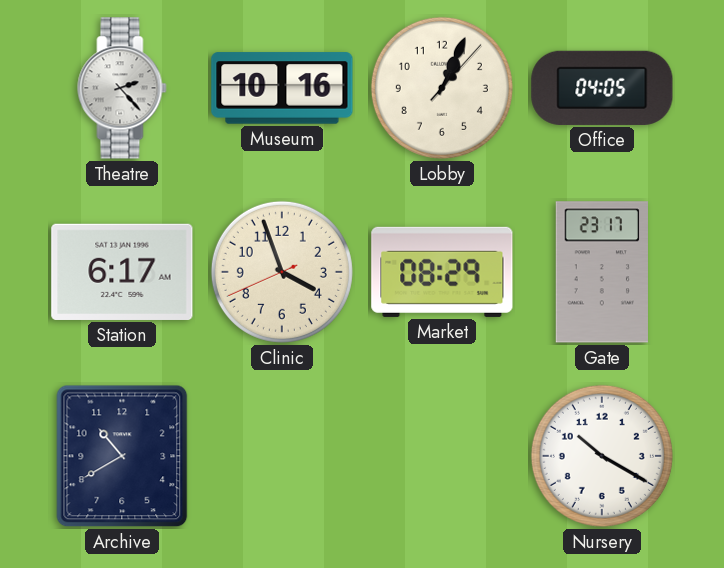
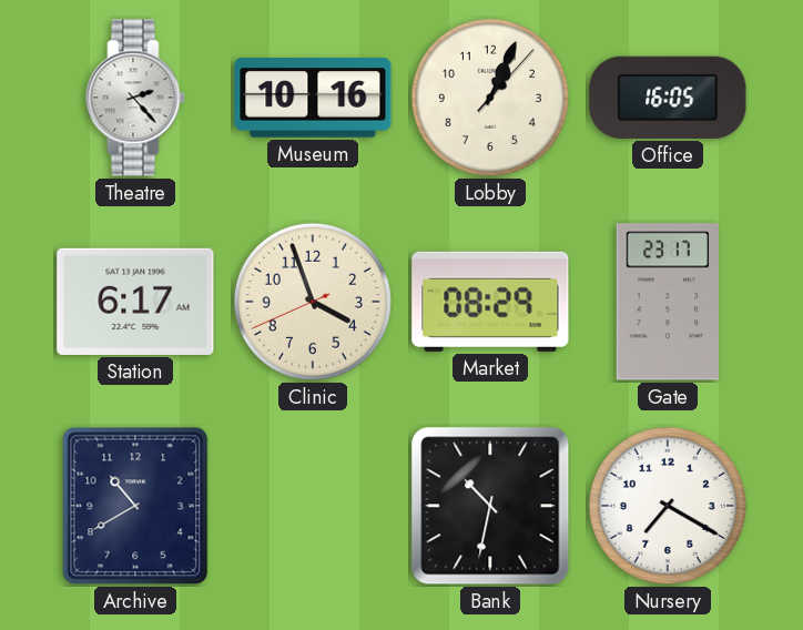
Office: 04:05 -> 16:05
Bank: none -> 10:32
Nursery: 10:20 -> 7:20
